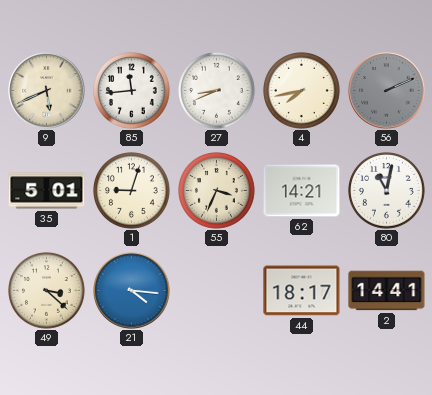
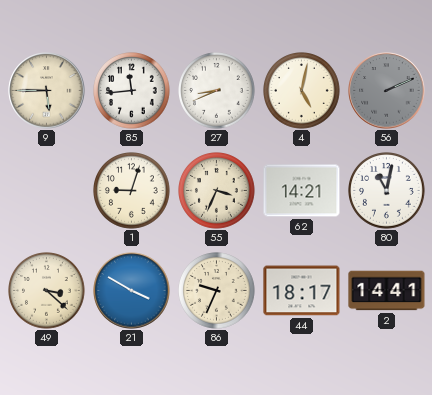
9: 5:41 -> 5:45
4: 7:43 -> 5:02
35: 5:01 -> none
21: 4:16 -> 3:50
86: none -> 9:34
